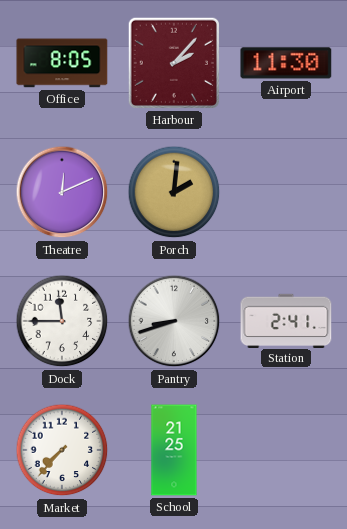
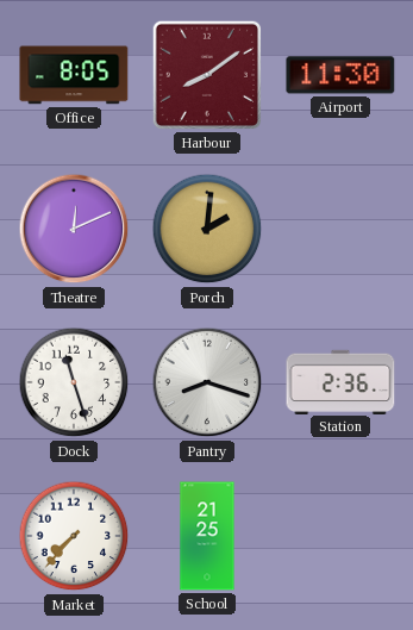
Harbour: 2:07 -> 8:09
Dock: 11:45 -> 11:27
Pantry: 8:42 -> 8:18
Station: 2:41 -> 2:36
